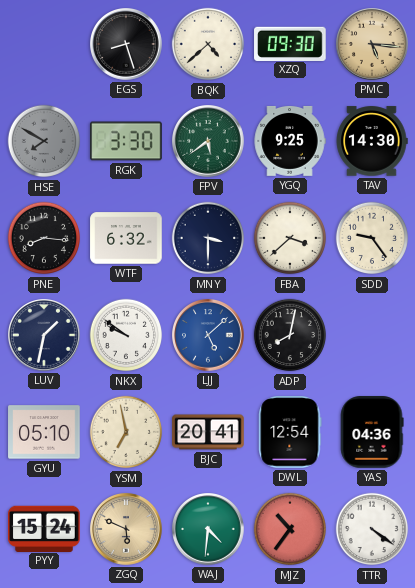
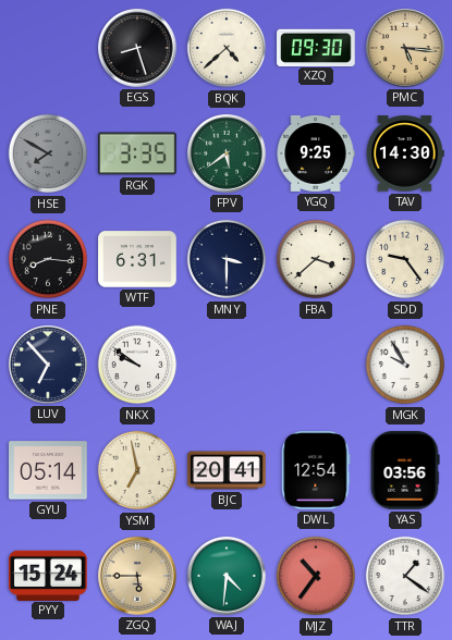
RGK: 3:30 -> 3:35
WTF: 6:32 -> 6:31
LUV: 1:32 -> 6:53
LJJ: 5:08 -> none
ADP: 8:02 -> none
MGK: none -> 9:55
GYU: 05:10 -> 05:14
YAS: 04:36 -> 03:56
ZGQ: 5:49 -> 5:45
TTR: 4:21 -> 1:21
